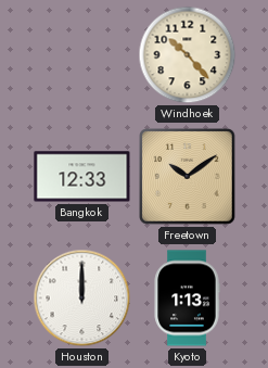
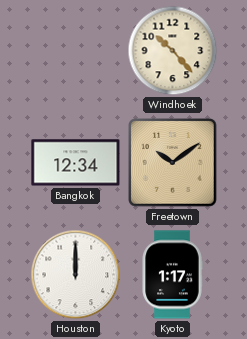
Bangkok: 12:33 -> 12:34
Kyoto: 1:13 -> 1:17
